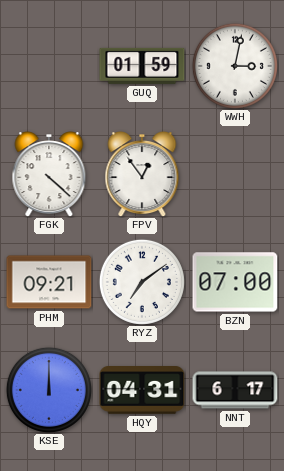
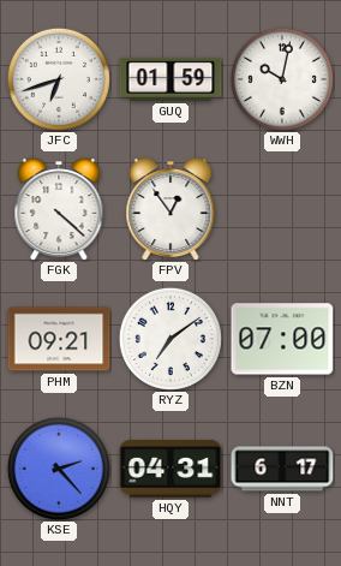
JFC: none -> 6:42
WWH: 3:02 -> 10:02
KSE: 12:00 -> 2:23
